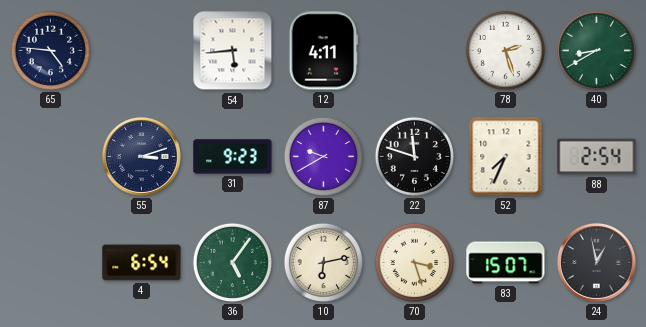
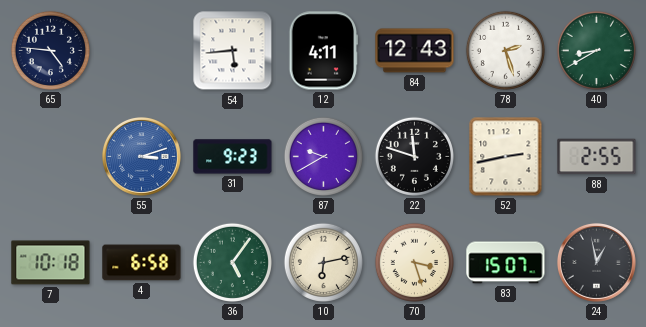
84: none -> 12:43
55 dial: navy -> blue
52: 7:34 -> 2:43
88: 2:54 -> 2:55
7: none -> 10:18
4: 6:54 -> 6:58
